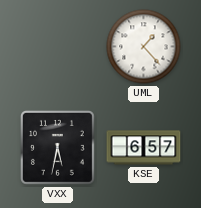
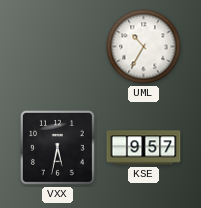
UML: 1:23 -> 10:35
KSE: 6:57 -> 9:57
